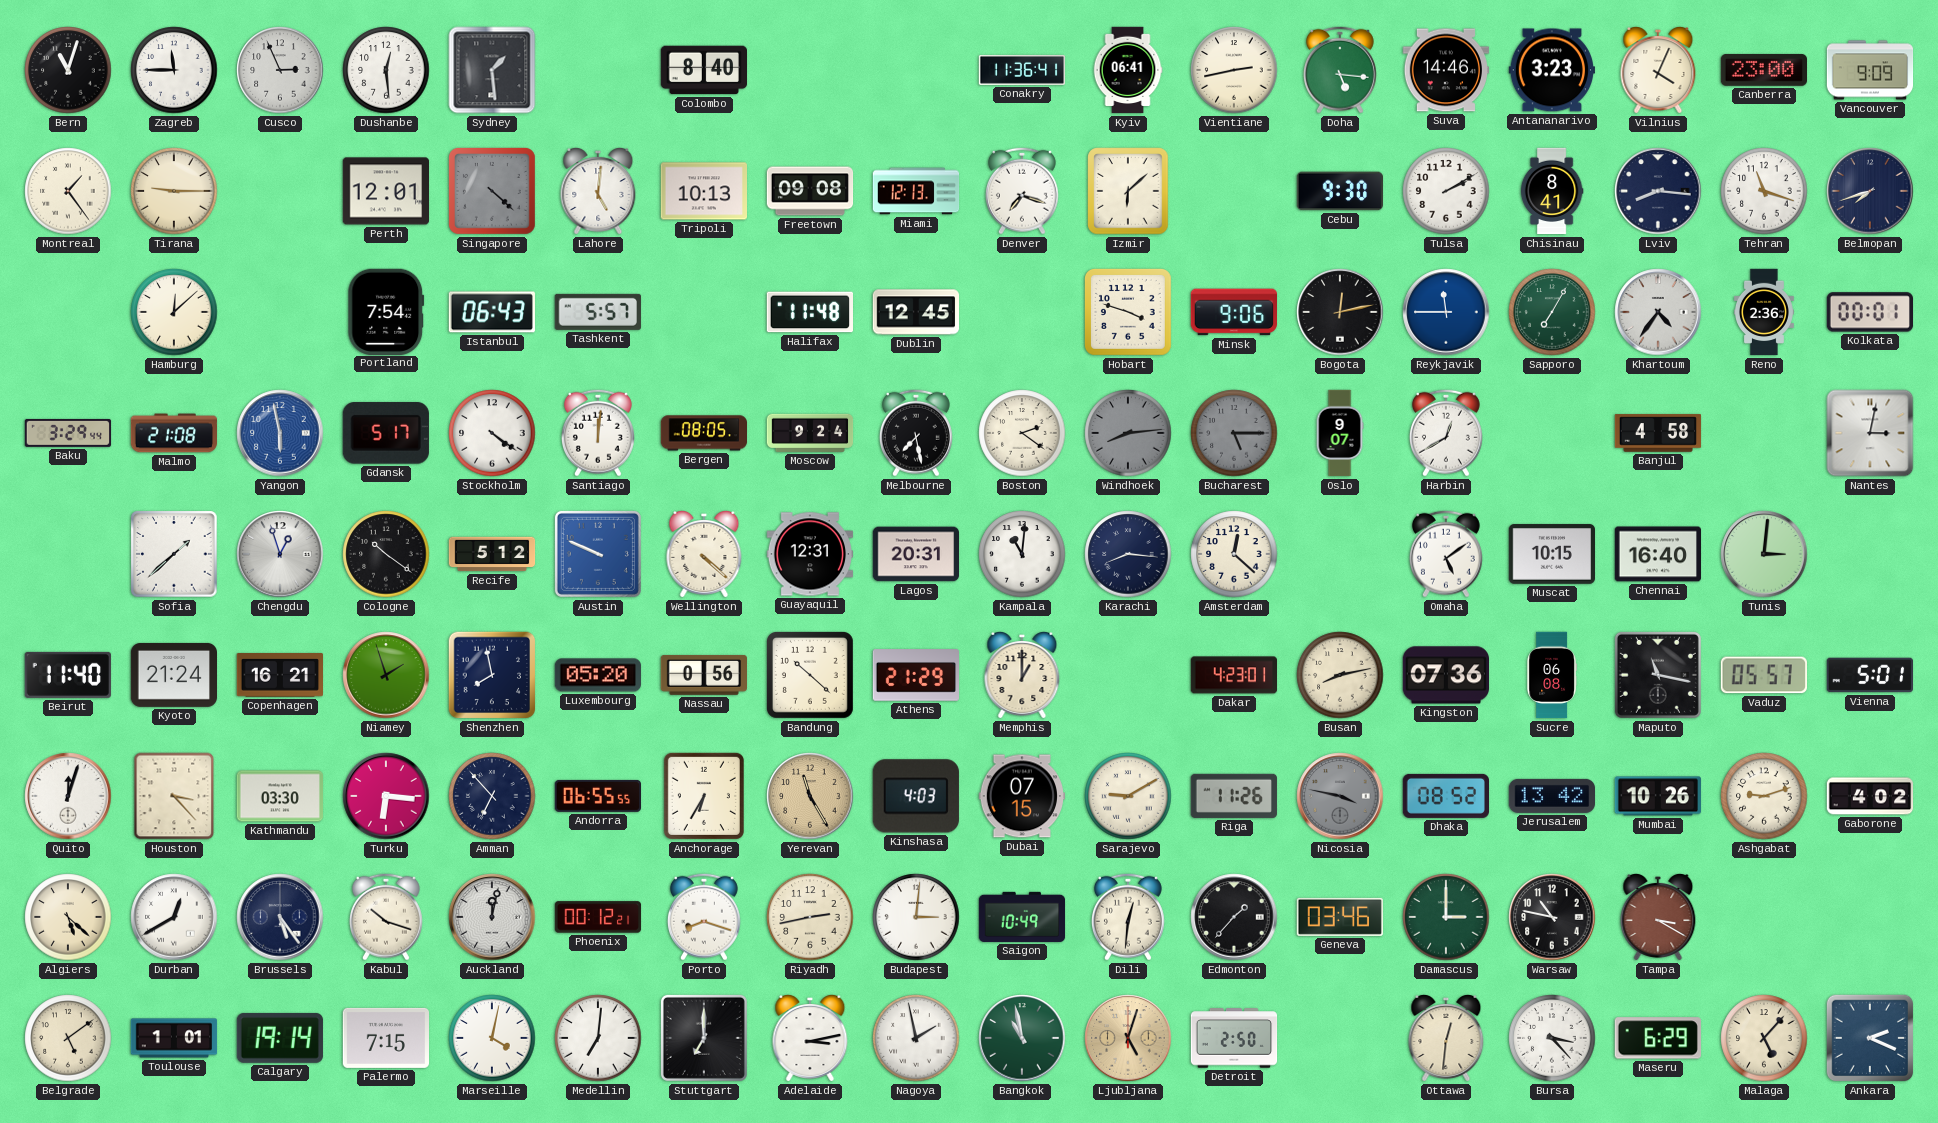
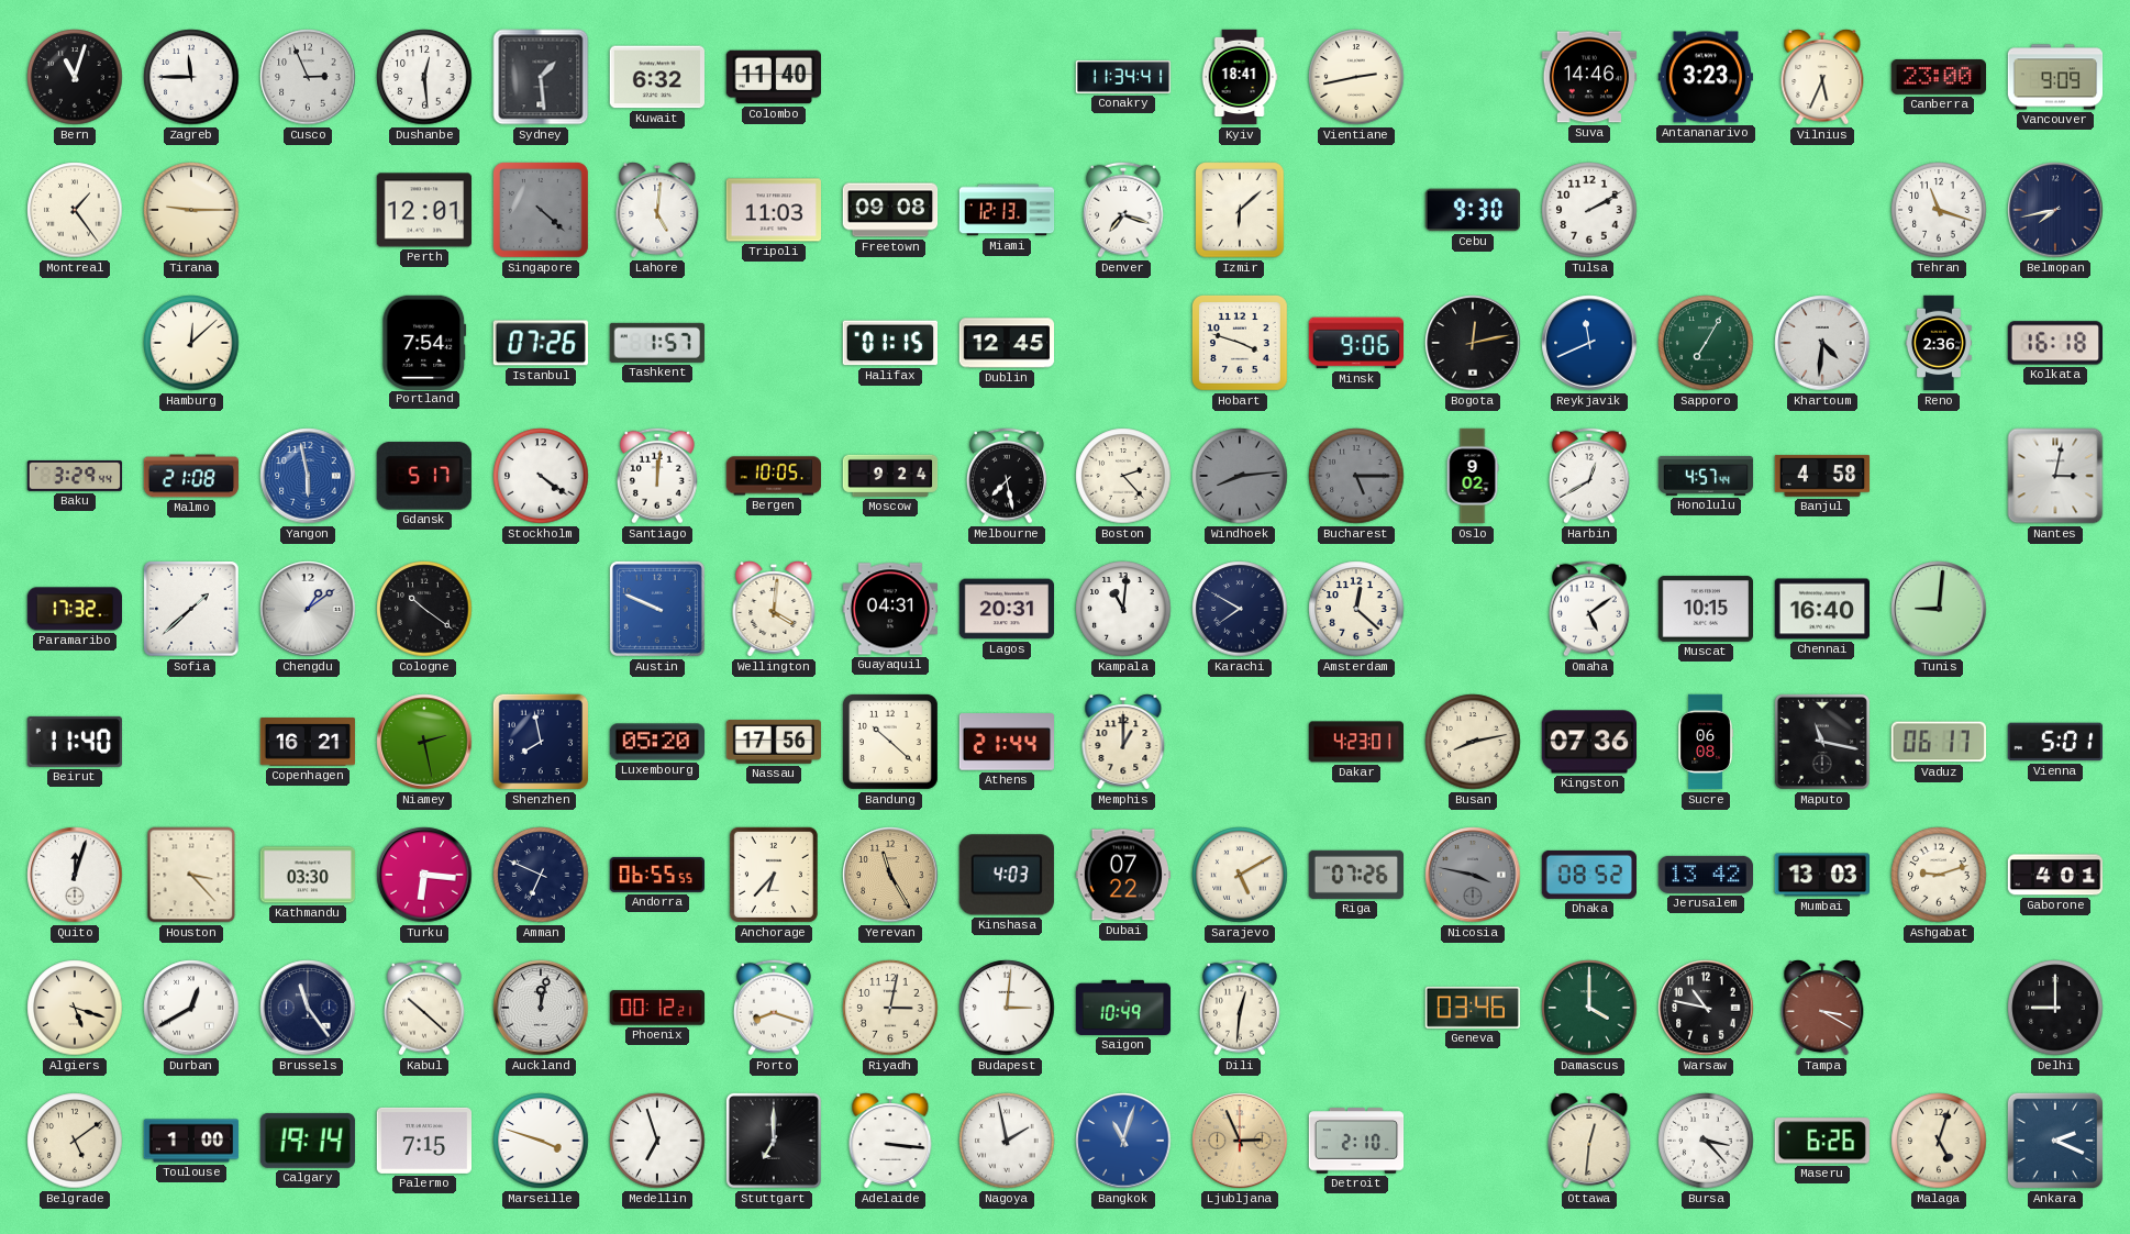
Kuwait: none -> 6:32
Colombo: 8:40 -> 11:40
Conakry: 11:36 -> 11:34
Kyiv: 06:41 -> 18:41
Doha: 5:16 -> none
Vilnius: 4:04 -> 5:34
Tripoli: 10:13 -> 11:03
Chisinau: 8:41 -> none
Lviv: 8:16 -> none
Belmopan: 7:42 -> 7:43
Istanbul: 06:43 -> 07:26
Tashkent: 5:57 -> 1:57
Halifax: 11:48 -> 01:15
Reykjavik: 11:45 -> 11:41
Khartoum: 4:36 -> 4:31
Kolkata: 00:01 -> 16:18
Bergen: 08:05 -> 10:05
Boston: 2:21 -> 2:23
Oslo: 9:07 -> 9:02
Honolulu: none -> 4:57
Paramaribo: none -> 17:32
Chengdu: 12:57 -> 1:09
Recife: 5:12 -> none
Wellington: 4:22 -> 4:01
Guayaquil: 12:31 -> 04:31
Karachi: 8:16 -> 7:50
Tunis: 3:01 -> 9:01
Kyoto: 21:24 -> none
Niamey: 1:57 -> 2:28
Nassau: 0:56 -> 17:56
Athens: 21:29 -> 21:44
Vaduz: 05:57 -> 06:17
Amman: 6:53 -> 6:49
Anchorage: 6:35 -> 6:37
Dubai: 07:15 -> 07:22
Sarajevo: 9:10 -> 5:10
Riga: 11:26 -> 07:26
Mumbai: 10:26 -> 13:03
Gaborone: 4:02 -> 4:01
Algiers: 5:22 -> 5:18
Brussels: 5:24 -> 11:24
Kabul: 10:18 -> 10:22
Riyadh: 2:43 -> 3:02
Edmonton: 1:37 -> none
Damascus: 3:00 -> 4:00
Delhi: none -> 9:00
Toulouse: 1:01 -> 1:00
Marseille: 4:02 -> 3:48
Medellin: 7:01 -> 6:57
Adelaide: 3:13 -> 3:16
Bangkok: 10:58 -> 11:03
Bangkok dial: green -> blue
Ljubljana: 5:03 -> 2:56
Detroit: 2:50 -> 2:10
Maseru: 6:29 -> 6:26
Malaga: 5:07 -> 5:03
